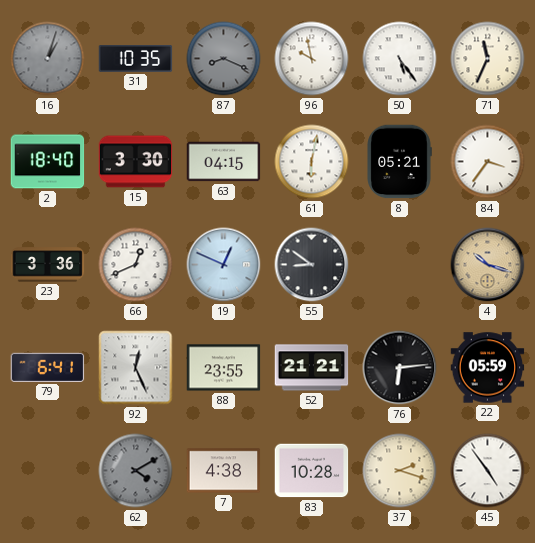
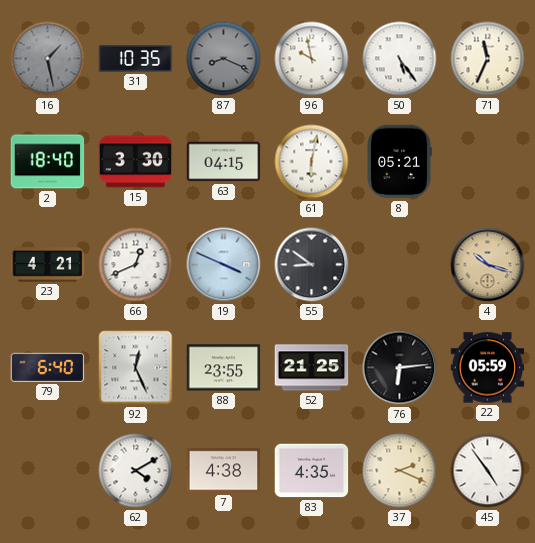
16: 1:03 -> 1:28
84: 3:36 -> none
23: 3:36 -> 4:21
19: 12:49 -> 3:49
79: 6:41 -> 6:40
52: 21:21 -> 21:25
62 dial: grey -> white
83: 10:28 -> 4:35
37: 2:18 -> 2:19
